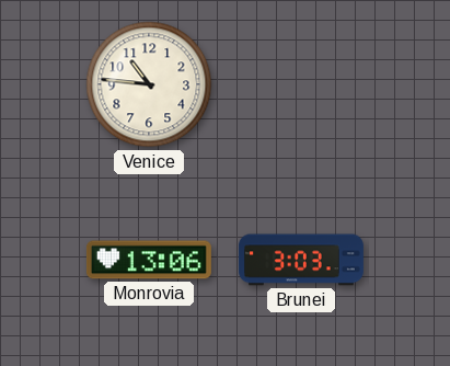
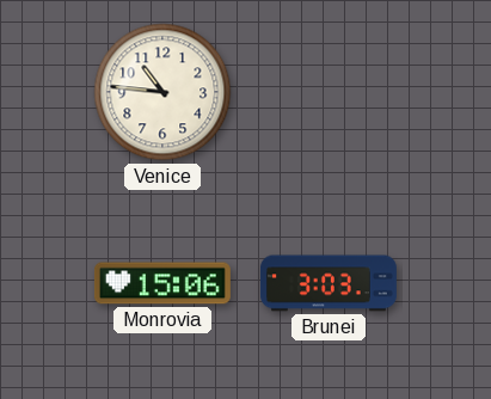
Monrovia: 13:06 -> 15:06
